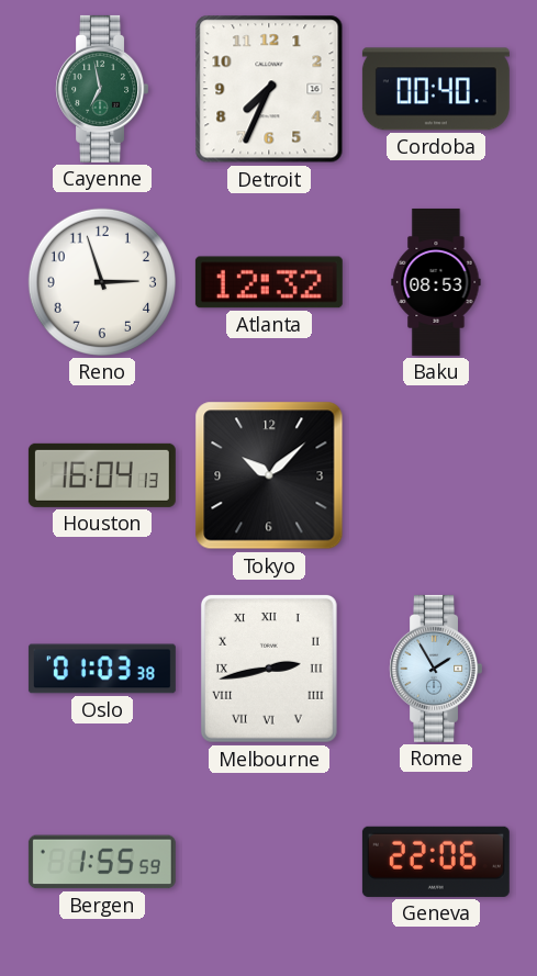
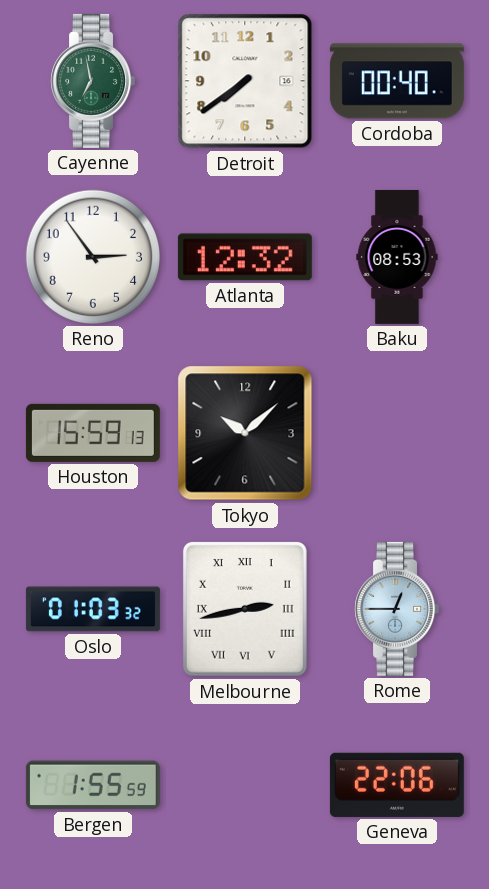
Detroit: 7:34 -> 7:39
Reno: 2:57 -> 2:54
Houston: 16:04 -> 15:59
Oslo: 01:03:38 -> 01:03:32
Rome: 1:55 -> 12:45
